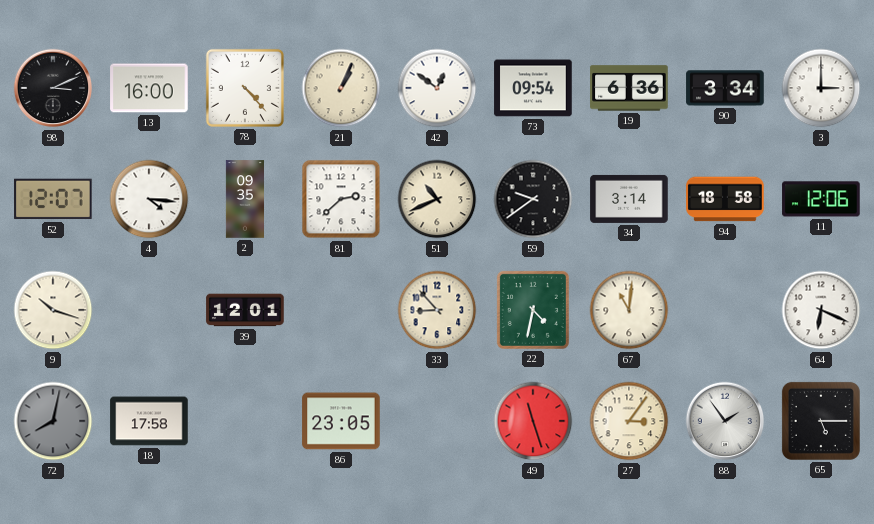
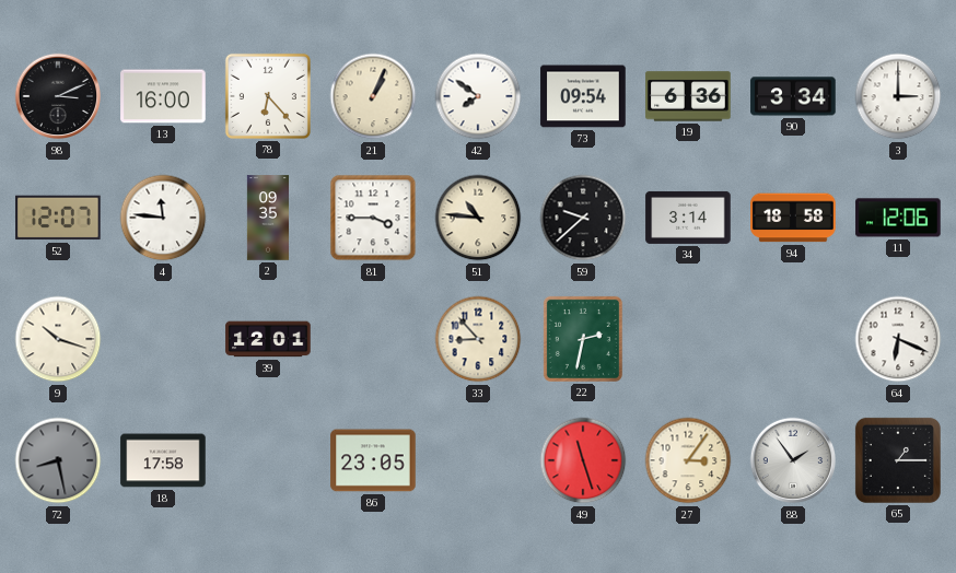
78: 4:23 -> 6:23
42: 12:51 -> 7:51
4: 4:16 -> 11:46
81: 2:38 -> 3:45
51: 10:41 -> 10:46
59: 9:39 -> 9:38
22: 4:32 -> 2:32
67: 11:01 -> none
72: 8:02 -> 8:28
65: 5:15 -> 1:15
